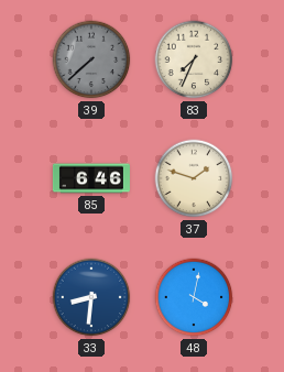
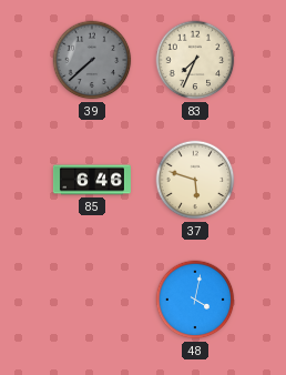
37: 1:48 -> 5:48
33: 8:31 -> none
